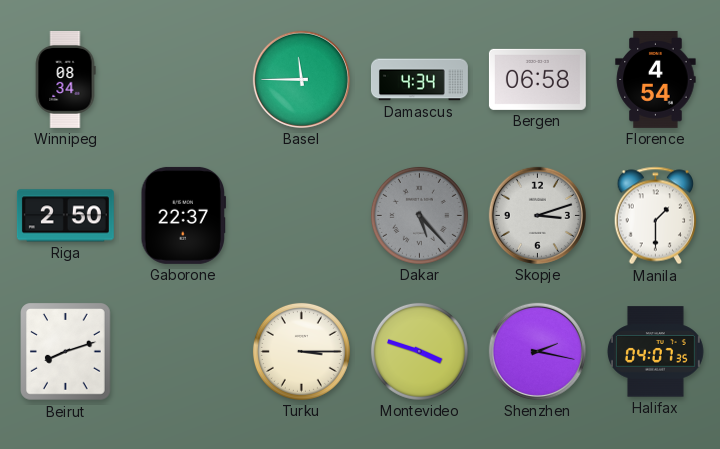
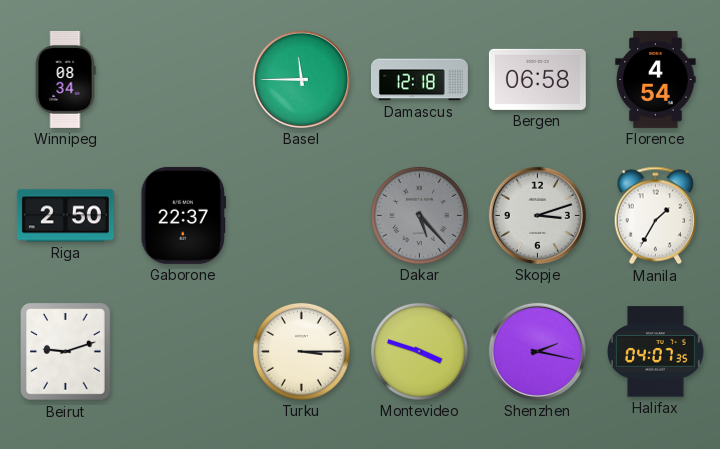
Damascus: 4:34 -> 12:18
Manila: 1:30 -> 1:35
Beirut: 8:12 -> 9:12
